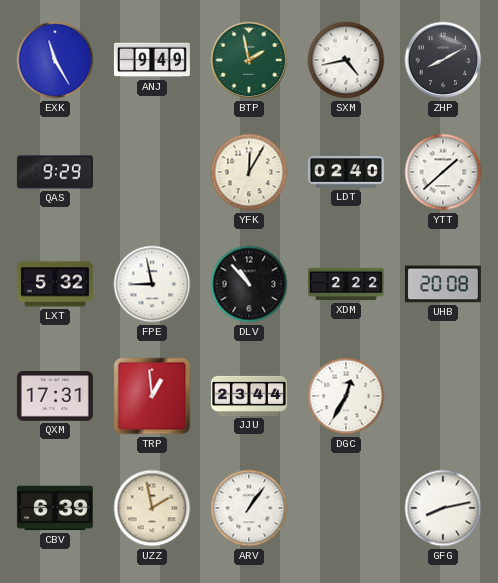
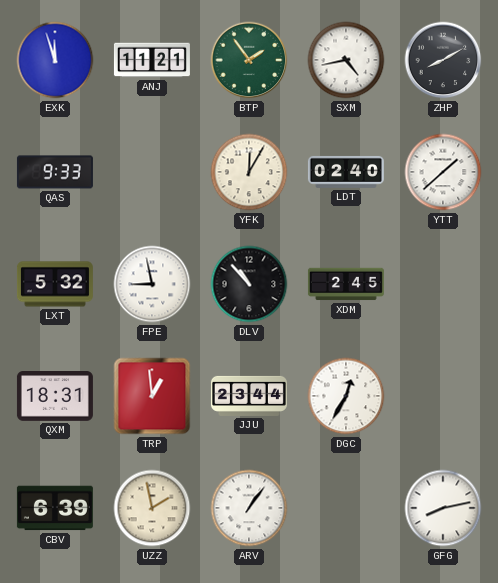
EXK: 11:25 -> 11:57
ANJ: 9:49 -> 11:21
BTP: 1:58 -> 1:54
QAS: 9:29 -> 9:33
XDM: 2:22 -> 2:45
UHB: 20:08 -> none
QXM: 17:31 -> 18:31
